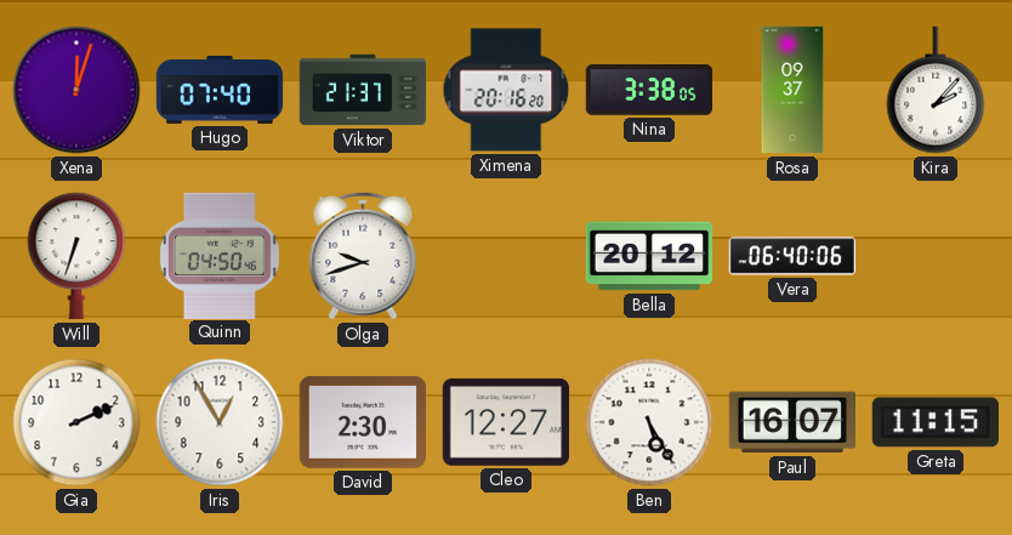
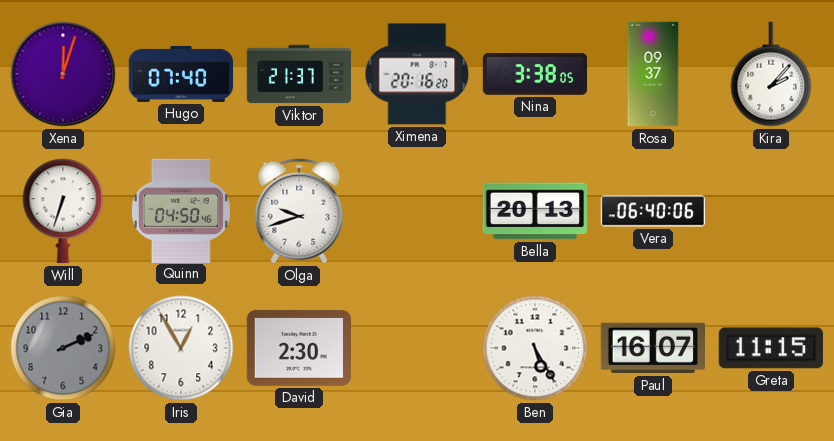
Bella: 20:12 -> 20:13
Gia dial: white -> grey
Cleo: 12:27 -> none
